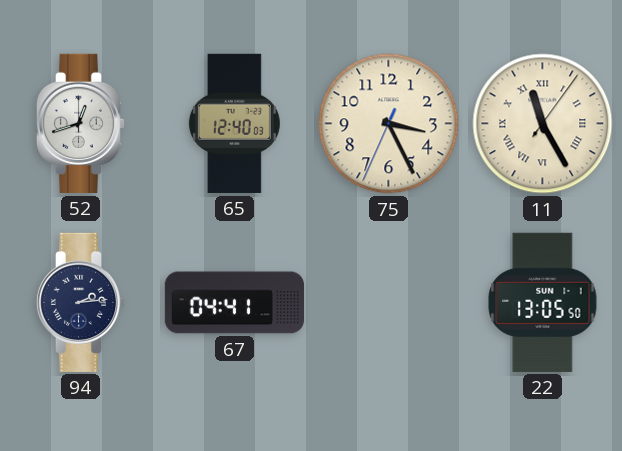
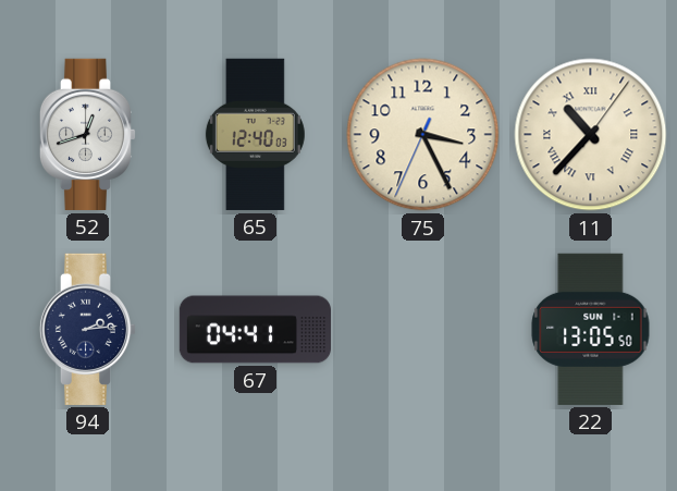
11: 11:25 -> 10:37
